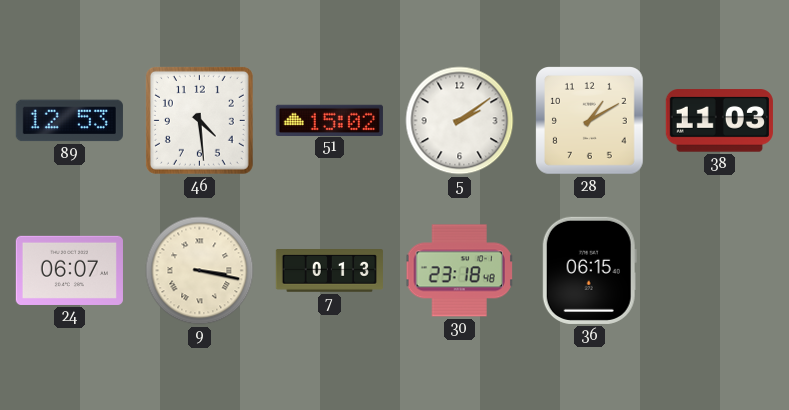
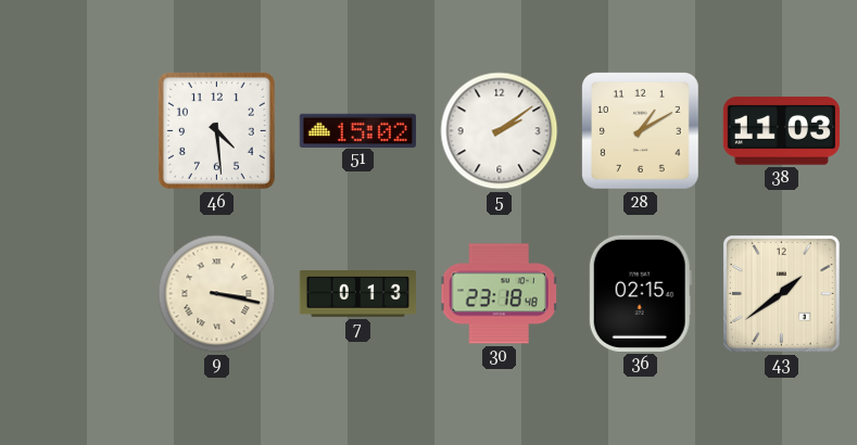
89: 12:53 -> none
24: 06:07 -> none
36: 06:15 -> 02:15
43: none -> 1:39
